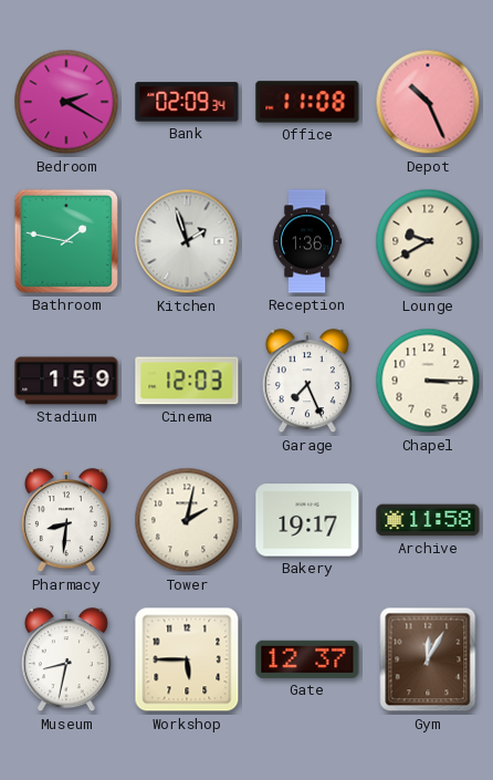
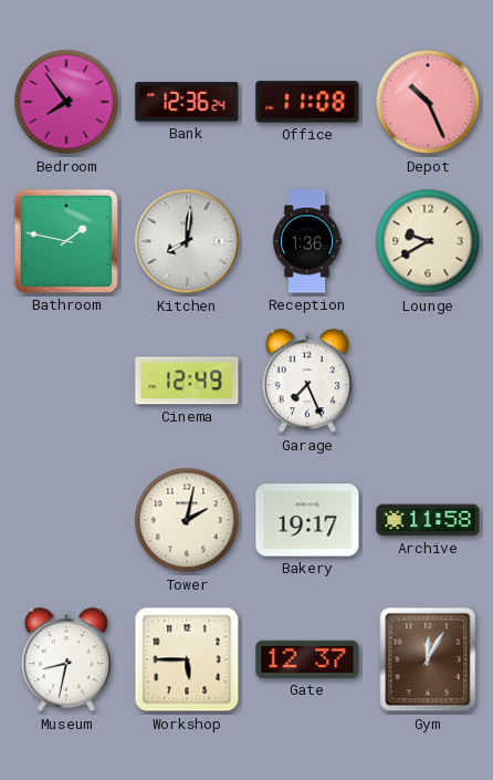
Bedroom: 2:20 -> 7:54
Bank: 02:09 -> 12:36
Kitchen: 1:57 -> 8:01
Stadium: 1:59 -> none
Cinema: 12:03 -> 12:49
Chapel: 3:15 -> none
Pharmacy: 8:31 -> none
